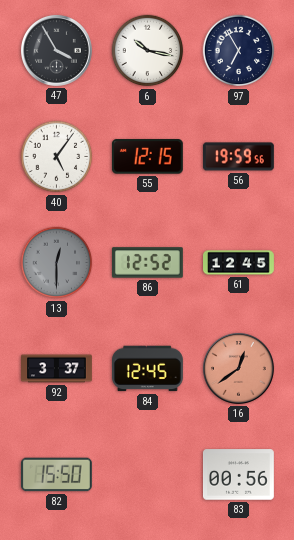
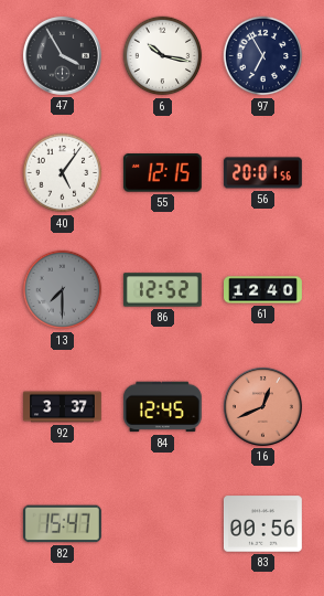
56: 19:59 -> 20:01
13: 12:30 -> 7:30
61: 12:45 -> 12:40
16: 12:39 -> 12:41
82: 15:50 -> 15:47
